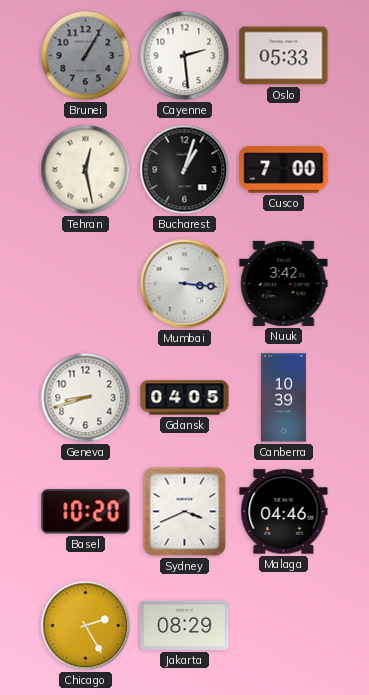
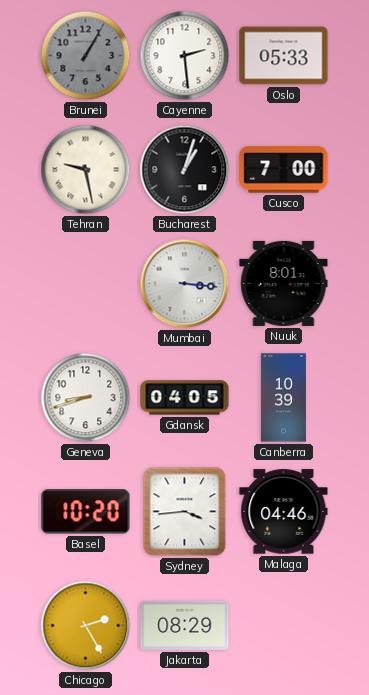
Tehran: 12:28 -> 9:28
Nuuk: 3:42 -> 8:01
Sydney: 3:41 -> 3:44
